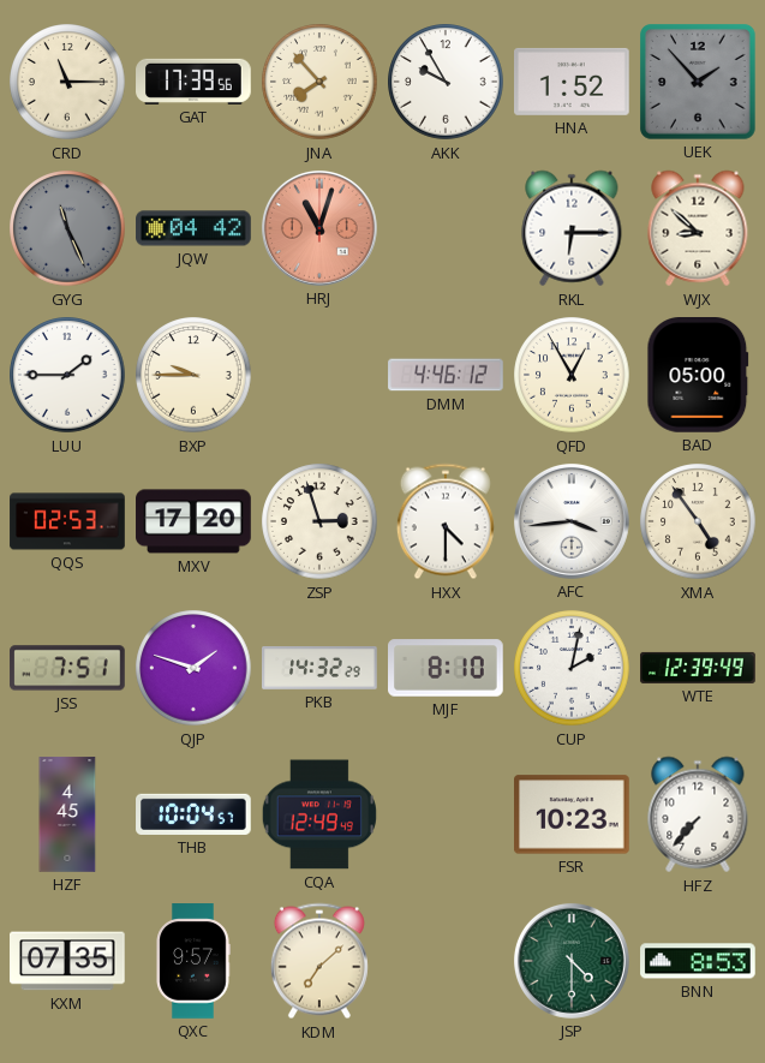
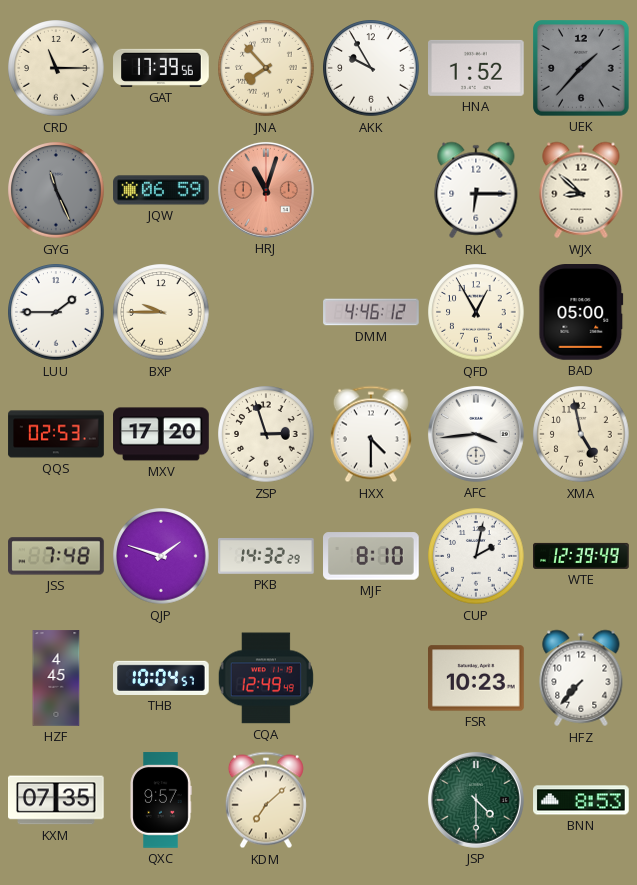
UEK: 1:53 -> 1:37
JQW: 04:42 -> 06:59
XMA: 4:54 -> 4:58
JSS: 7:51 -> 7:48
